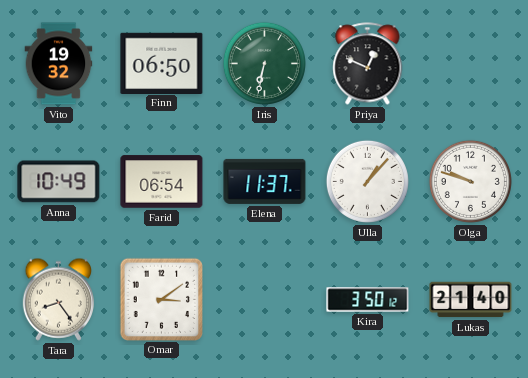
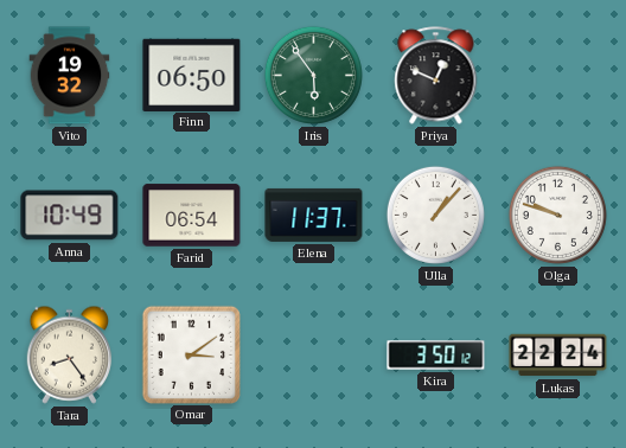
Iris: 6:32 -> 5:54
Lukas: 21:40 -> 22:24
